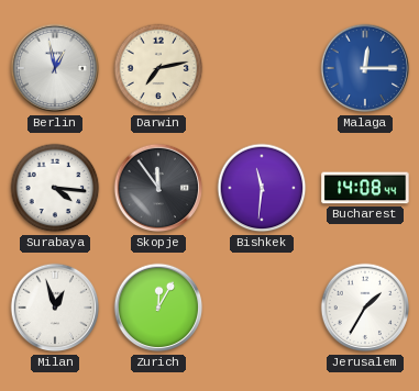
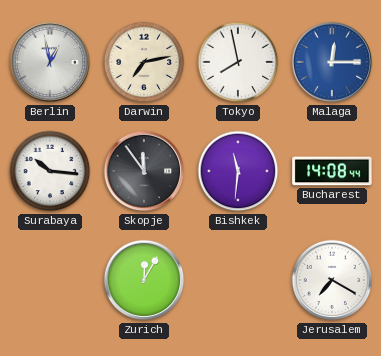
Tokyo: none -> 7:58
Surabaya: 4:16 -> 10:16
Milan: 12:57 -> none
Jerusalem: 1:35 -> 7:20
